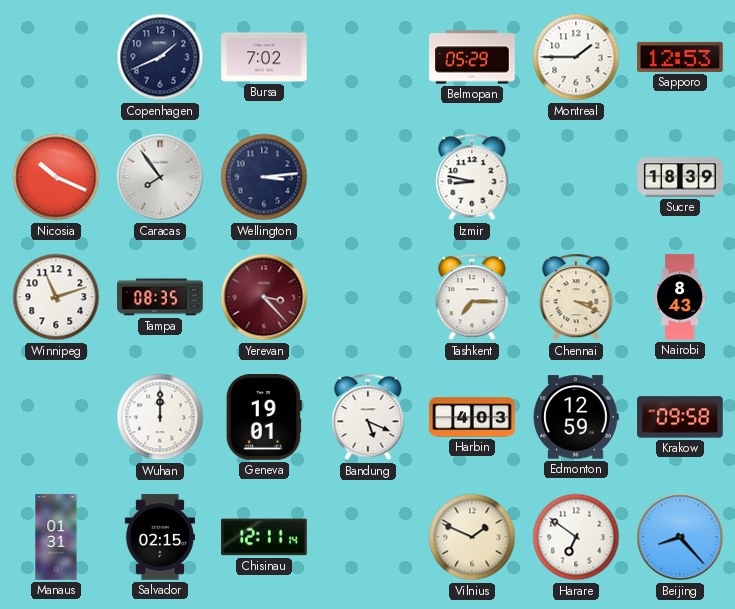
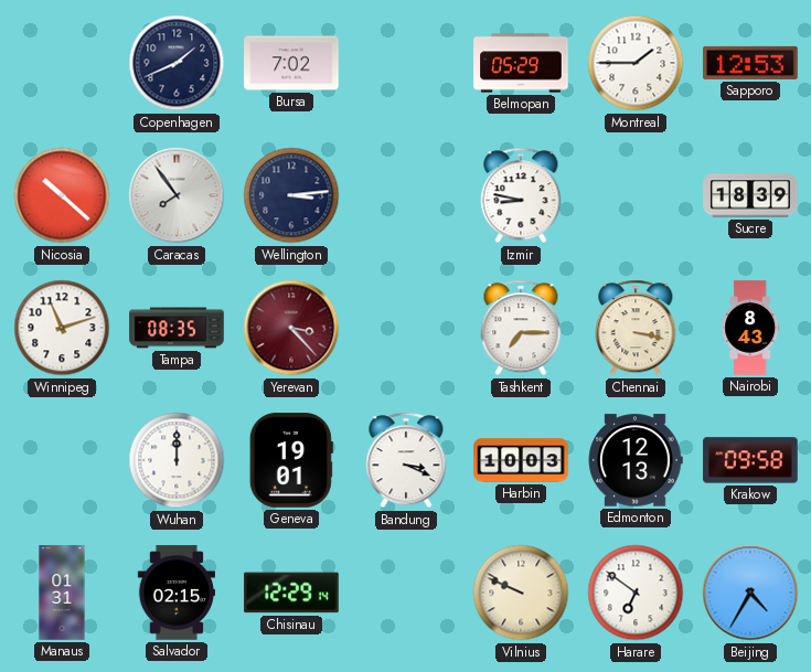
Nicosia: 10:19 -> 10:22
Chennai: 3:19 -> 3:17
Bandung: 5:19 -> 3:19
Harbin: 4:03 -> 10:03
Edmonton: 12:59 -> 12:13
Chisinau: 12:11 -> 12:29
Vilnius: 1:49 -> 9:49
Beijing: 8:23 -> 4:35
